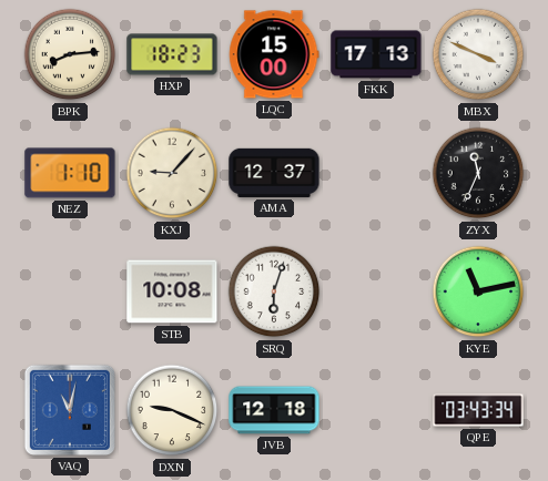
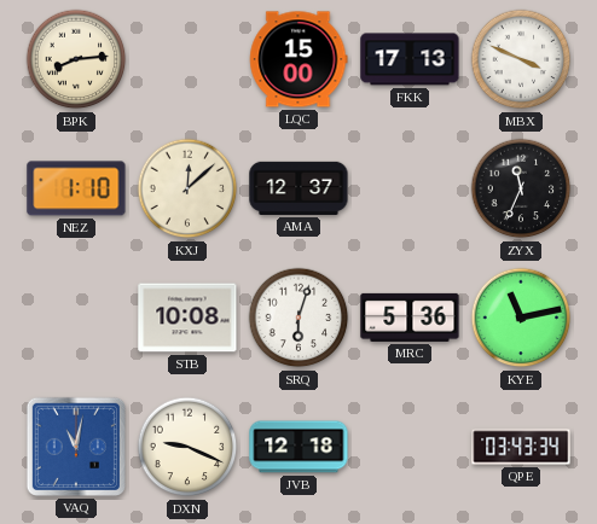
HXP: 18:23 -> none
KXJ: 9:07 -> 12:08
MRC: none -> 5:36
